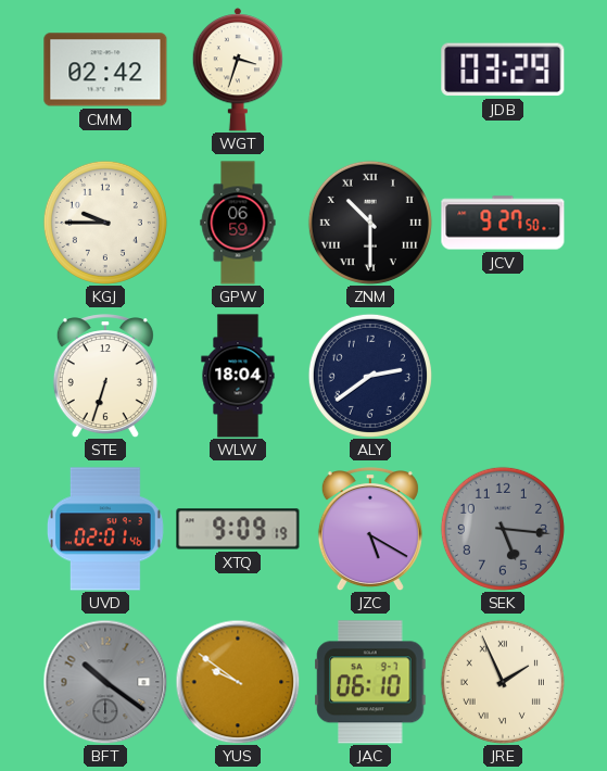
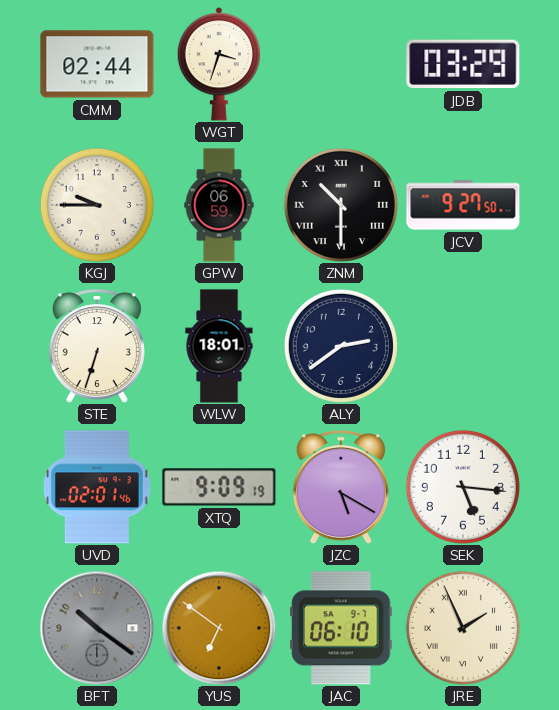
CMM: 02:42 -> 02:44
WLW: 18:04 -> 18:01
SEK dial: grey -> white
YUS: 9:51 -> 6:51
